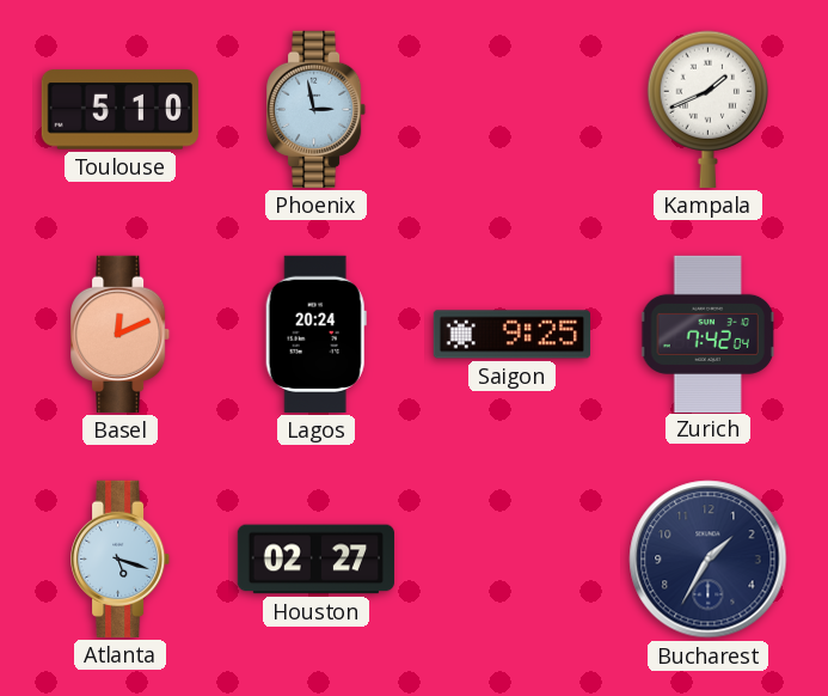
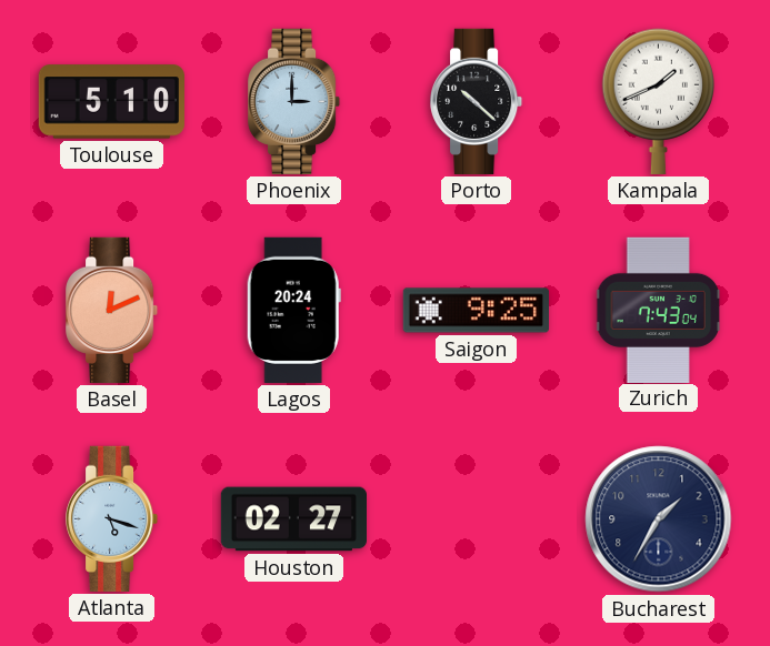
Phoenix: 2:58 -> 3:00
Porto: none -> 10:22
Zurich: 7:42 -> 7:43
